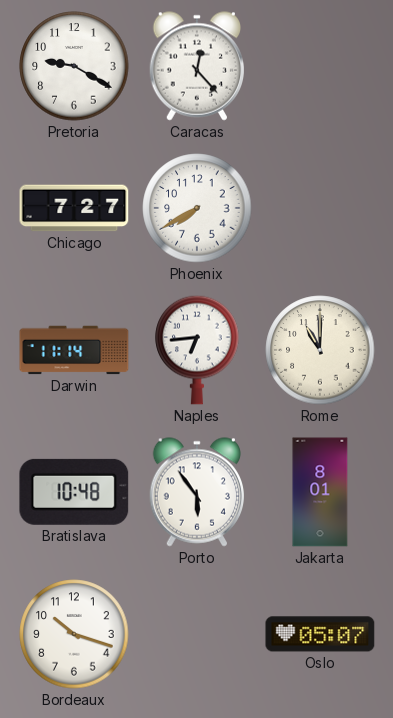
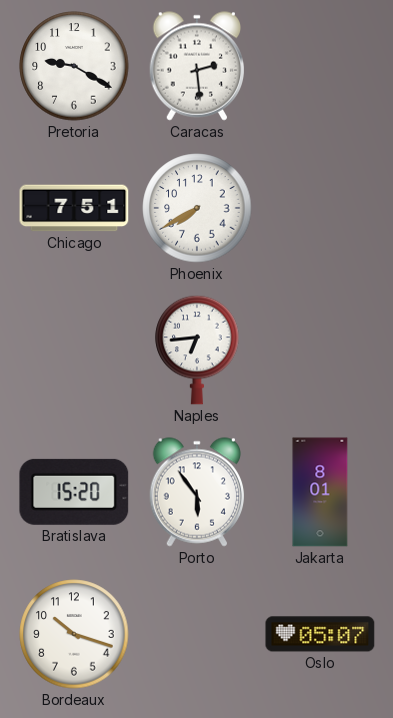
Caracas: 12:23 -> 2:29
Chicago: 7:27 -> 7:51
Darwin: 11:14 -> none
Rome: 11:00 -> none
Bratislava: 10:48 -> 15:20
